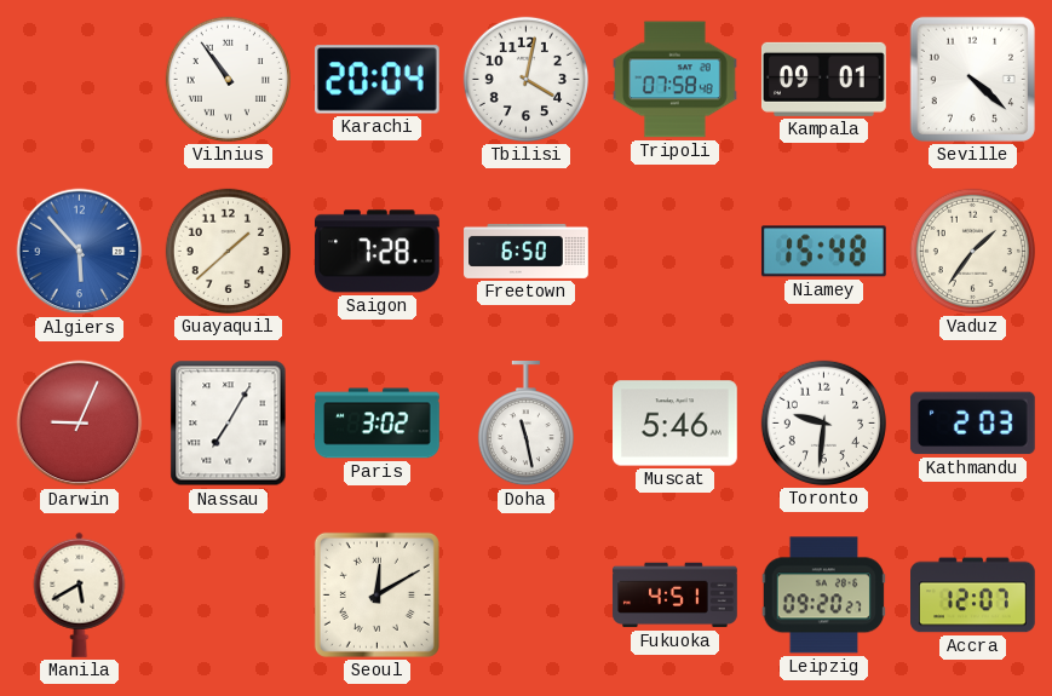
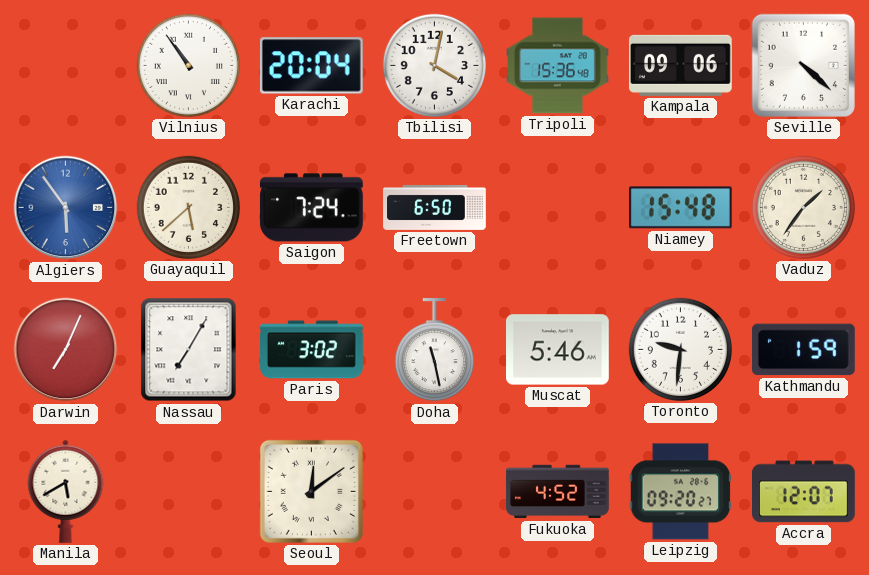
Tripoli: 07:58 -> 15:36
Kampala: 09:01 -> 09:06
Algiers: 5:53 -> 5:54
Guayaquil: 1:38 -> 5:38
Saigon: 7:28 -> 7:24
Darwin: 9:04 -> 7:04
Kathmandu: 2:03 -> 1:59
Seoul: 12:10 -> 12:09
Fukuoka: 4:51 -> 4:52
